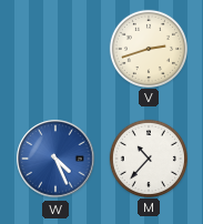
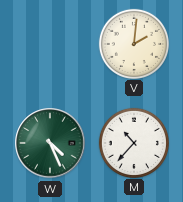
V: 2:42 -> 2:01
W dial: blue -> green
